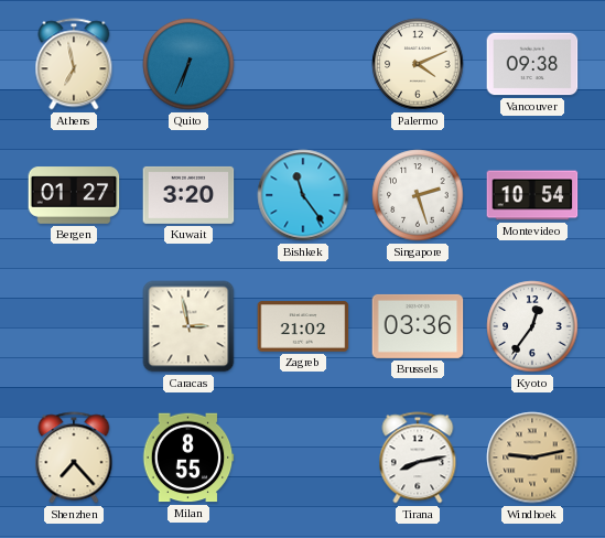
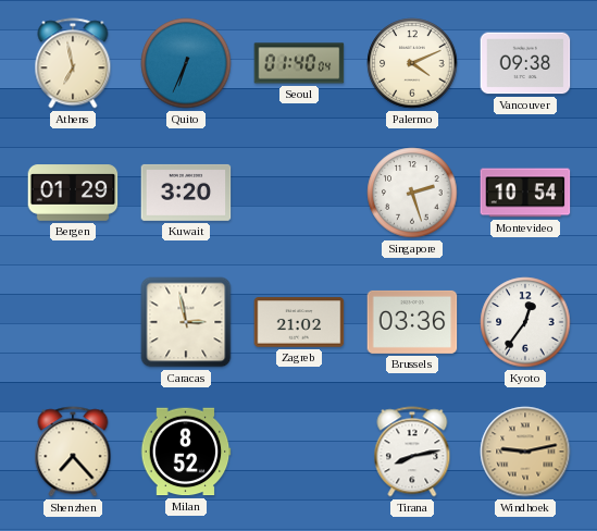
Seoul: none -> 01:40
Bergen: 01:27 -> 01:29
Bishkek: 11:24 -> none
Milan: 8:55 -> 8:52
